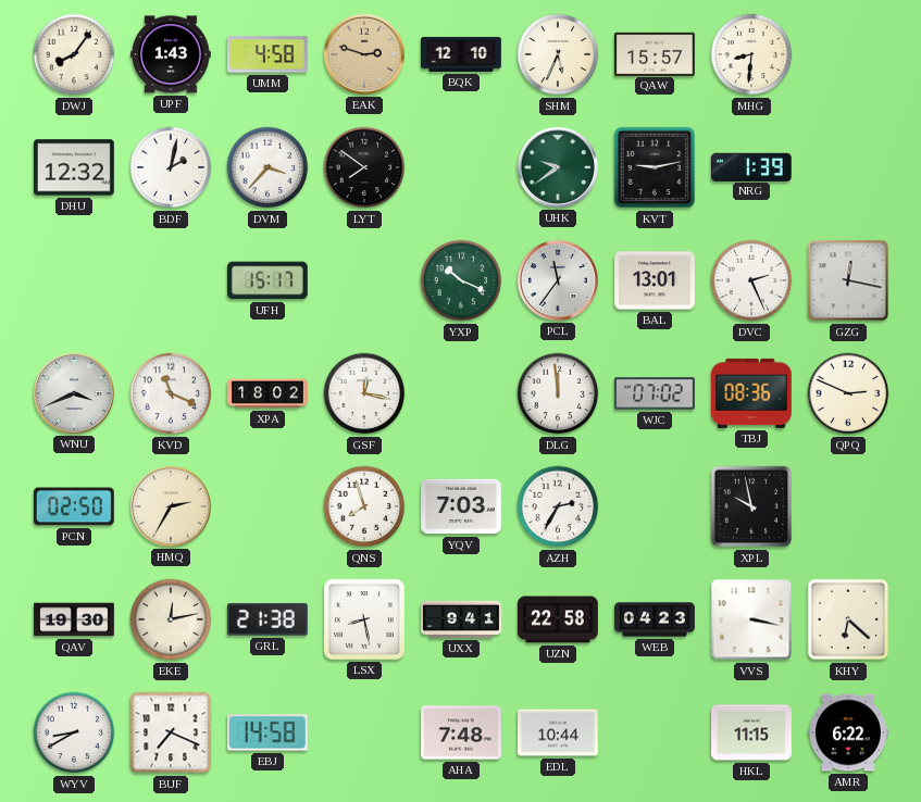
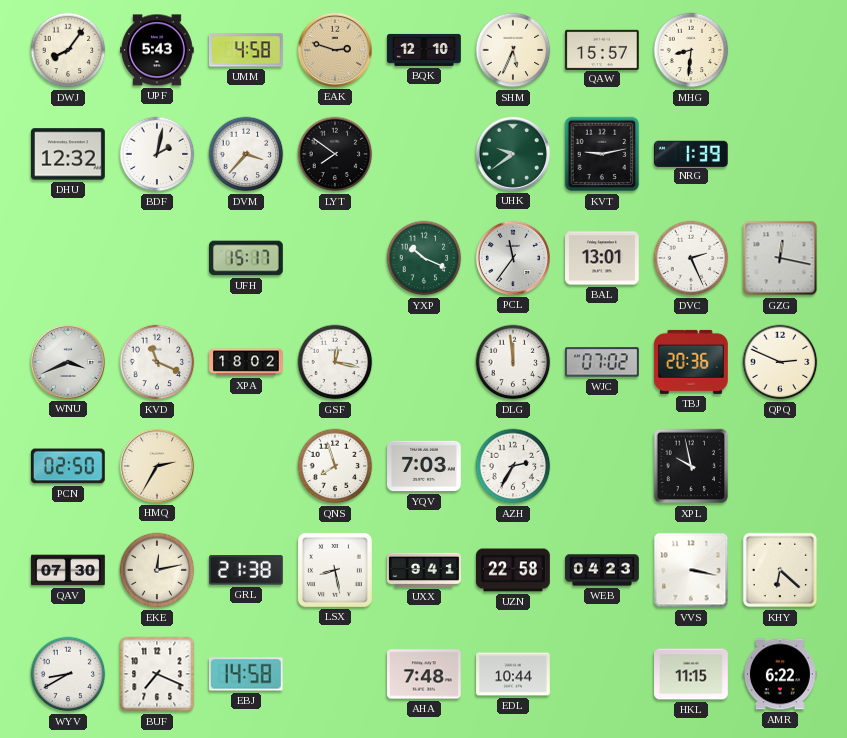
UPF: 1:43 -> 5:43
TBJ: 08:36 -> 20:36
QAV: 19:30 -> 07:30
